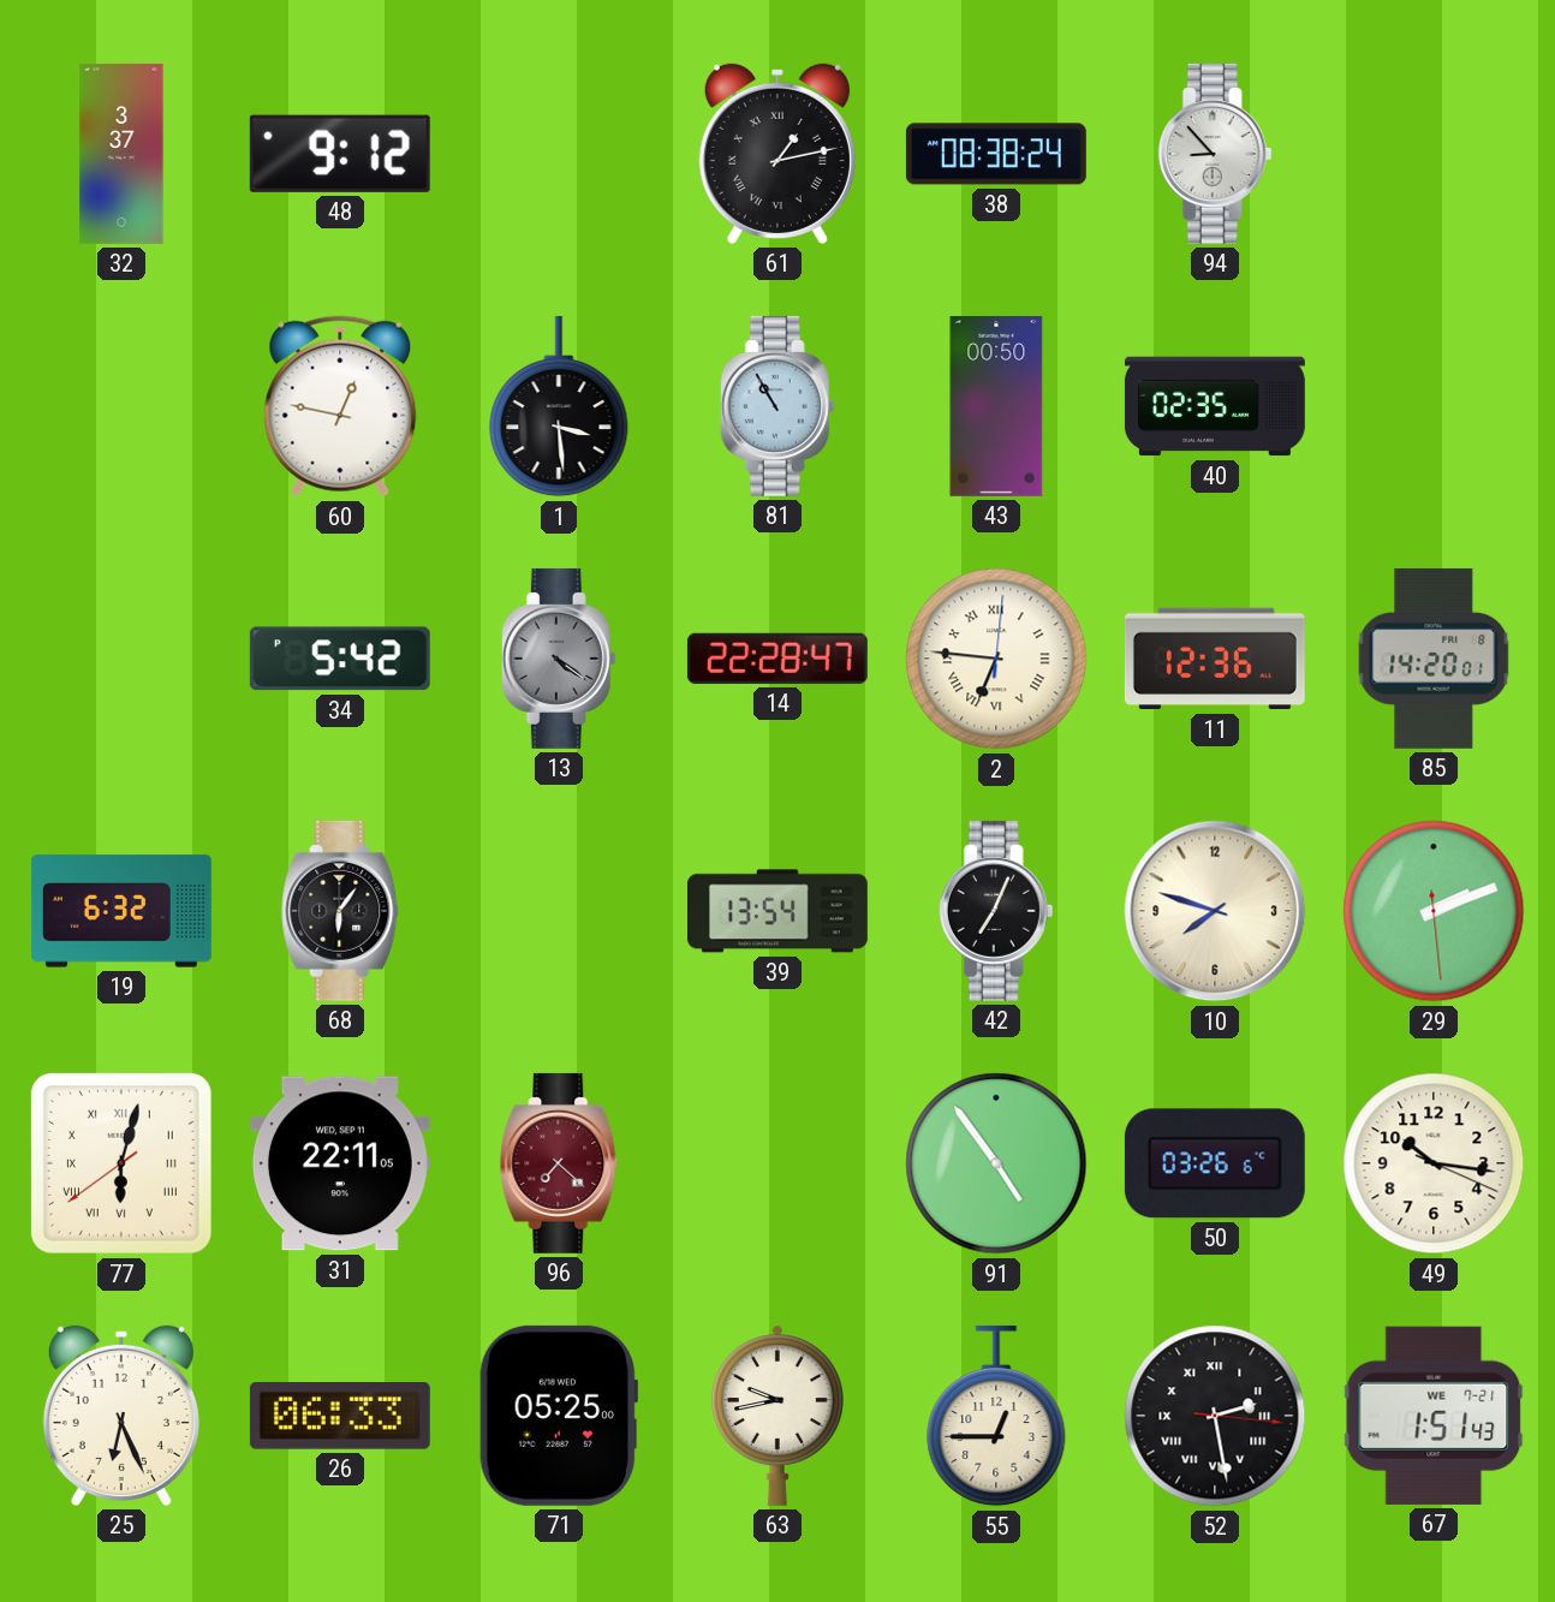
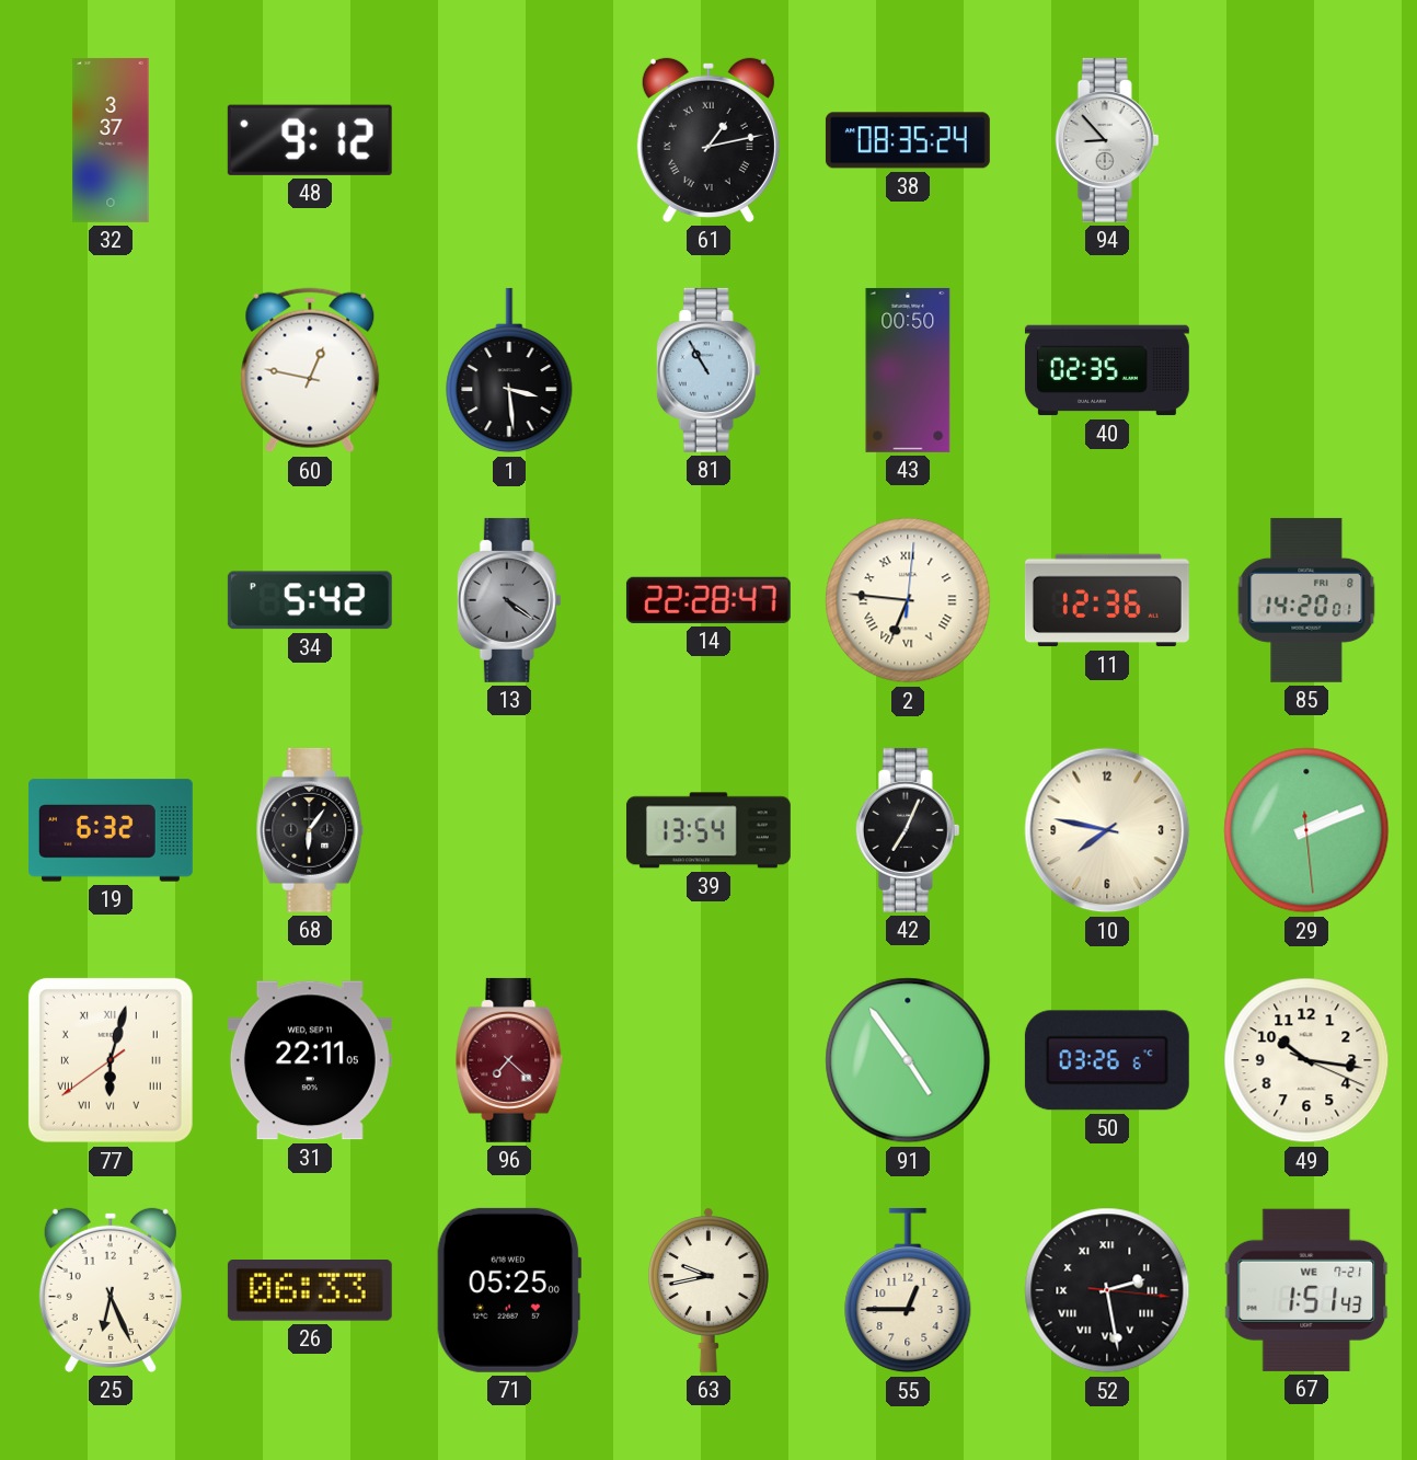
38: 08:38 -> 08:35
10: 7:48 -> 7:47
